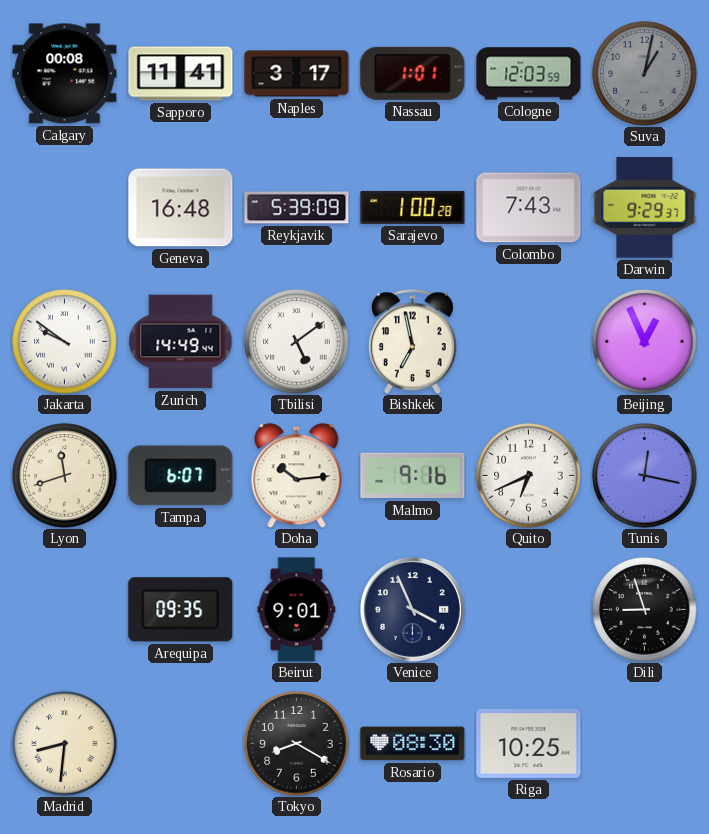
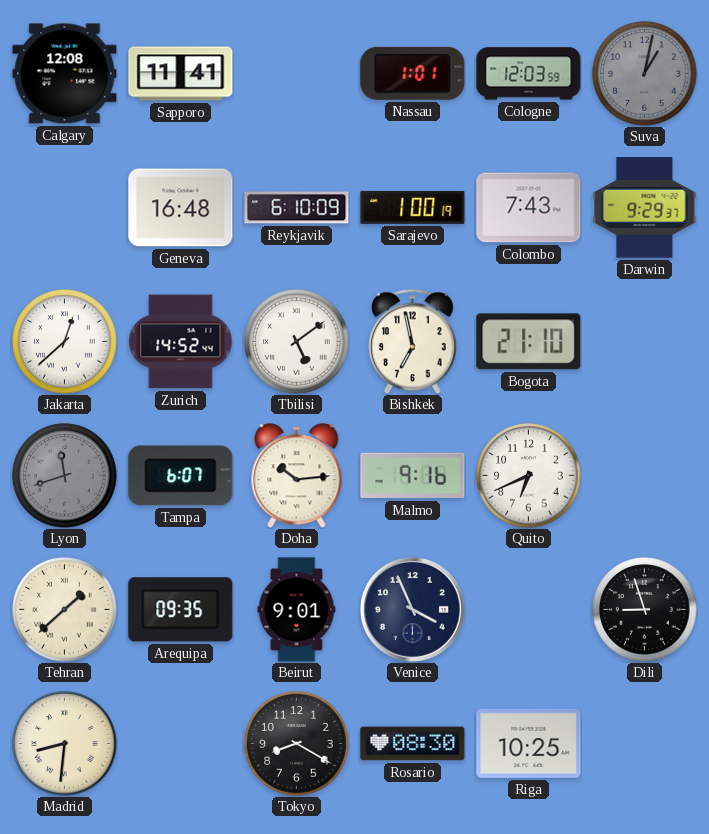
Calgary: 00:08 -> 12:08
Naples: 3:17 -> none
Reykjavik: 5:39 -> 6:10
Sarajevo: 1:00:28 -> 1:00:19
Jakarta: 9:51 -> 12:38
Zurich: 14:49 -> 14:52
Bogota: none -> 21:10
Beijing: 12:56 -> none
Lyon dial: cream -> grey
Tunis: 12:17 -> none
Tehran: none -> 1:38
